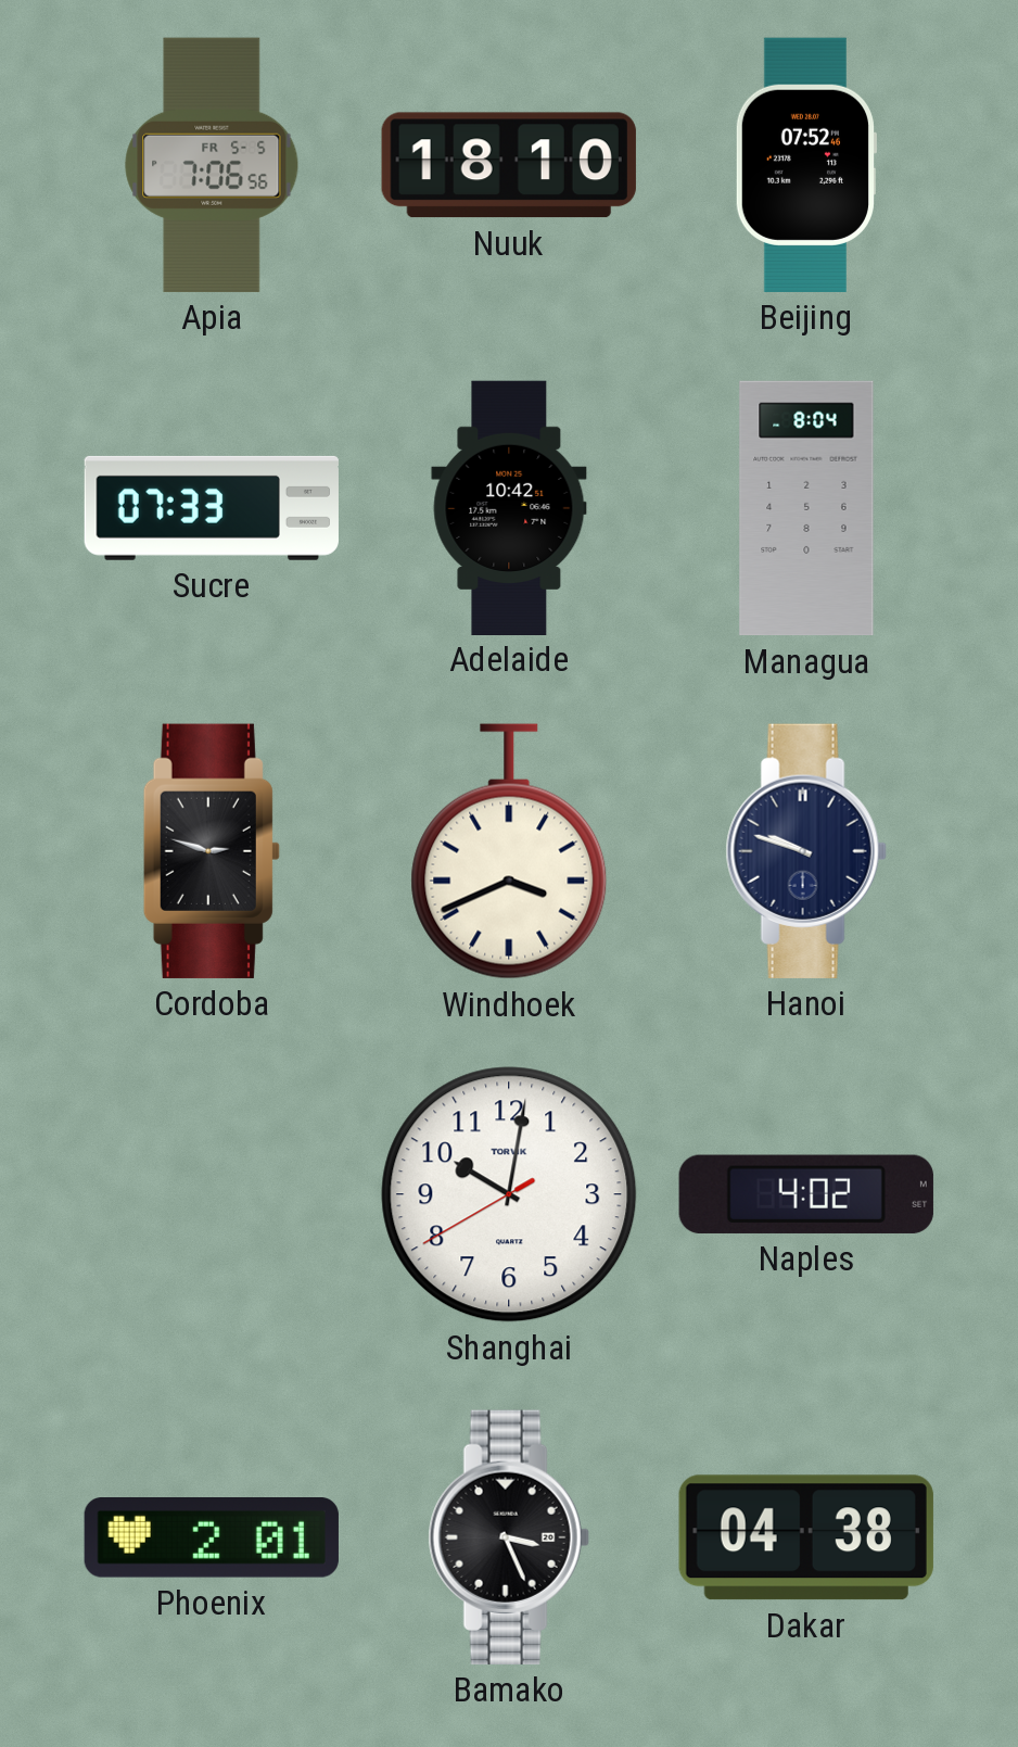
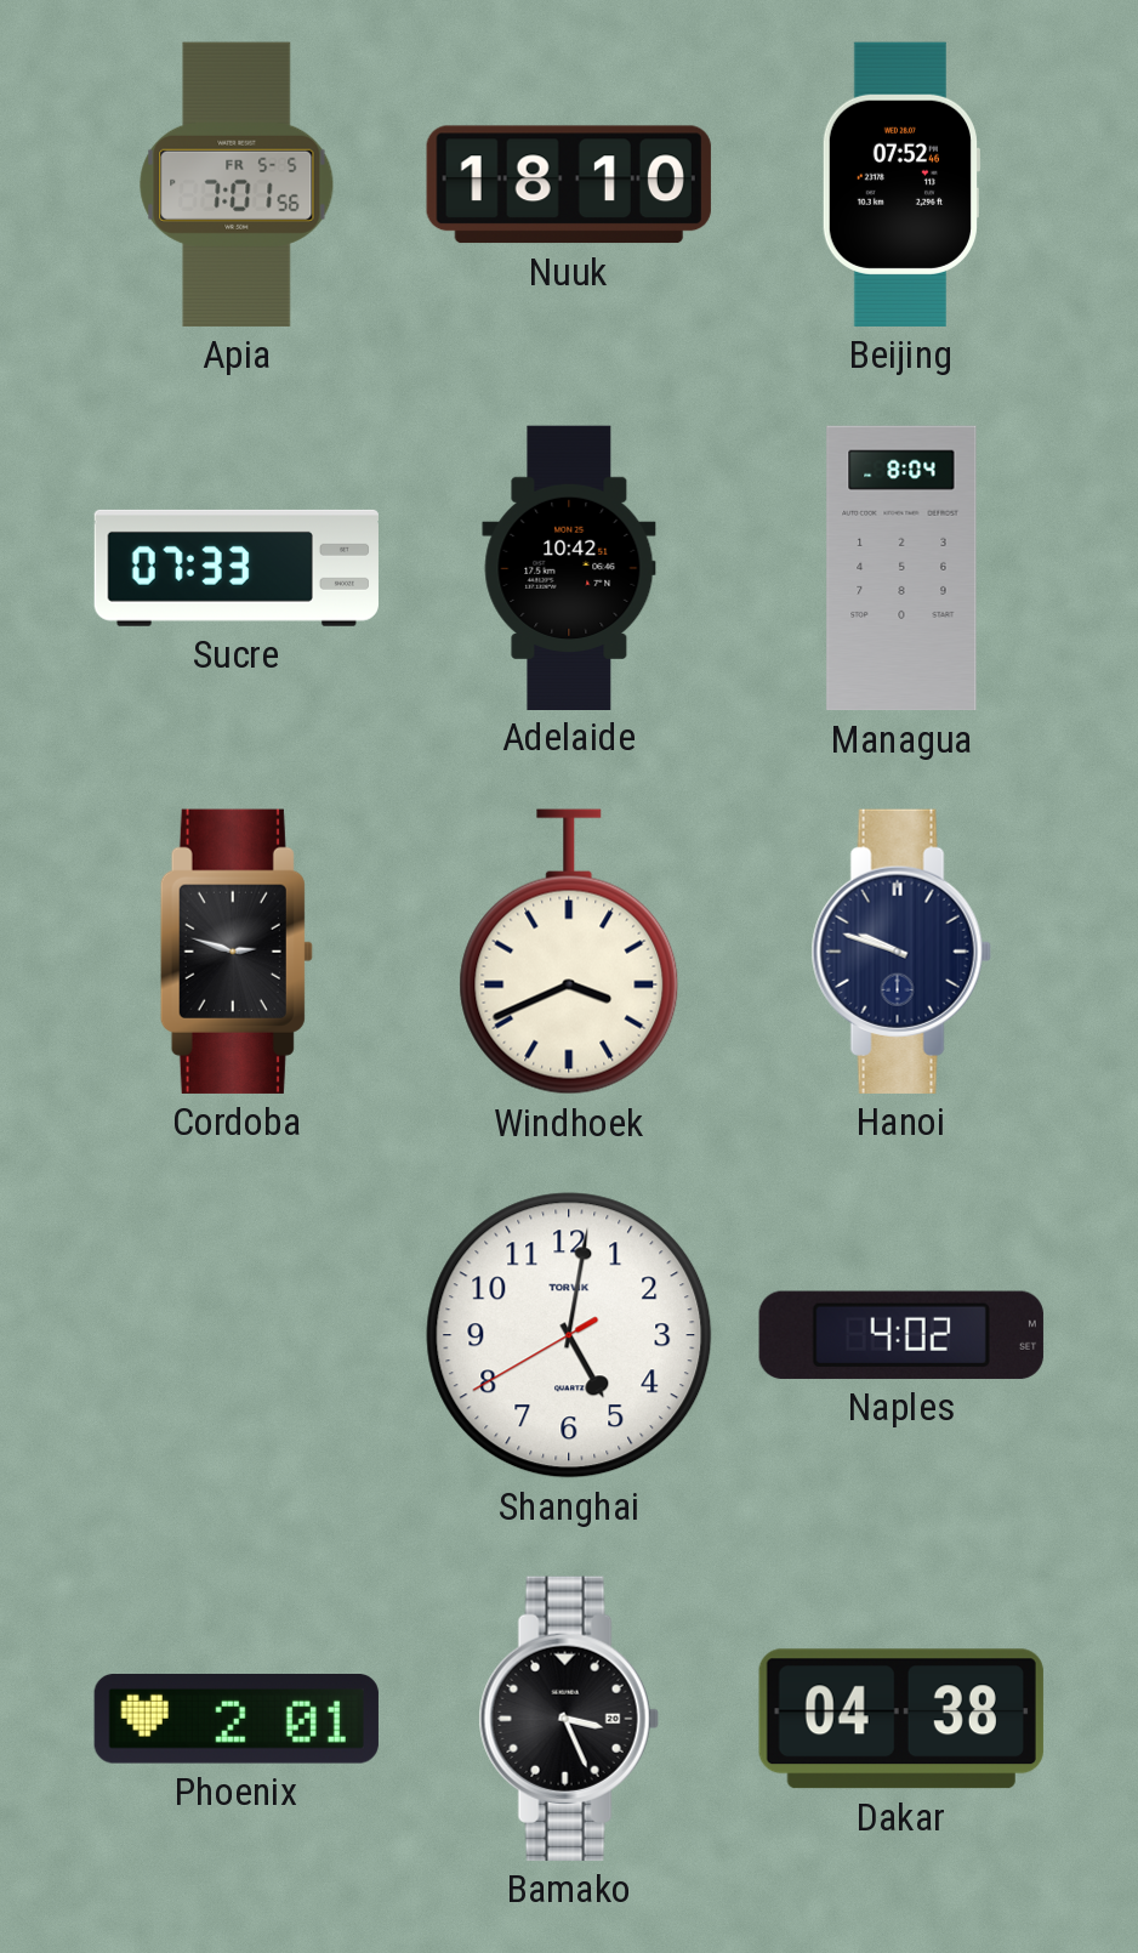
Apia: 7:06 -> 7:01
Shanghai: 10:01 -> 5:01
